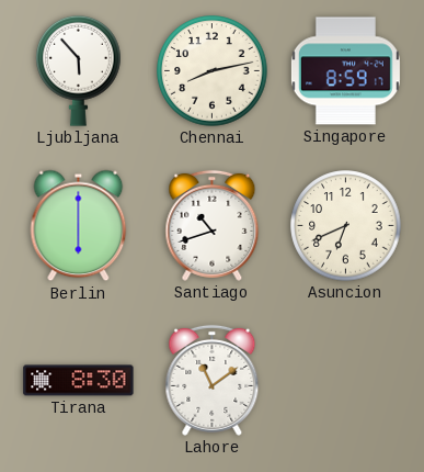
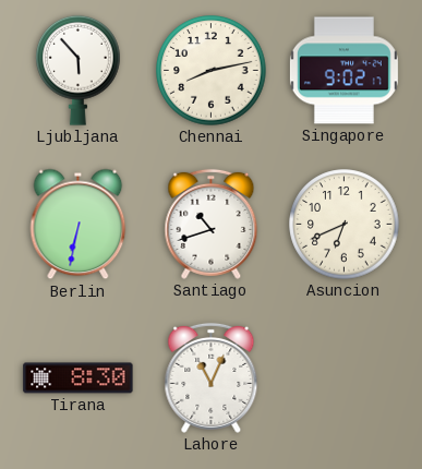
Singapore: 8:59 -> 9:02
Berlin: 6:00 -> 6:32
Lahore: 11:09 -> 11:04
